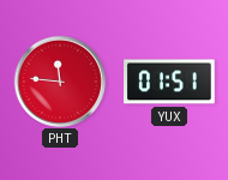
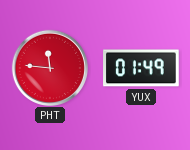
YUX: 01:51 -> 01:49
